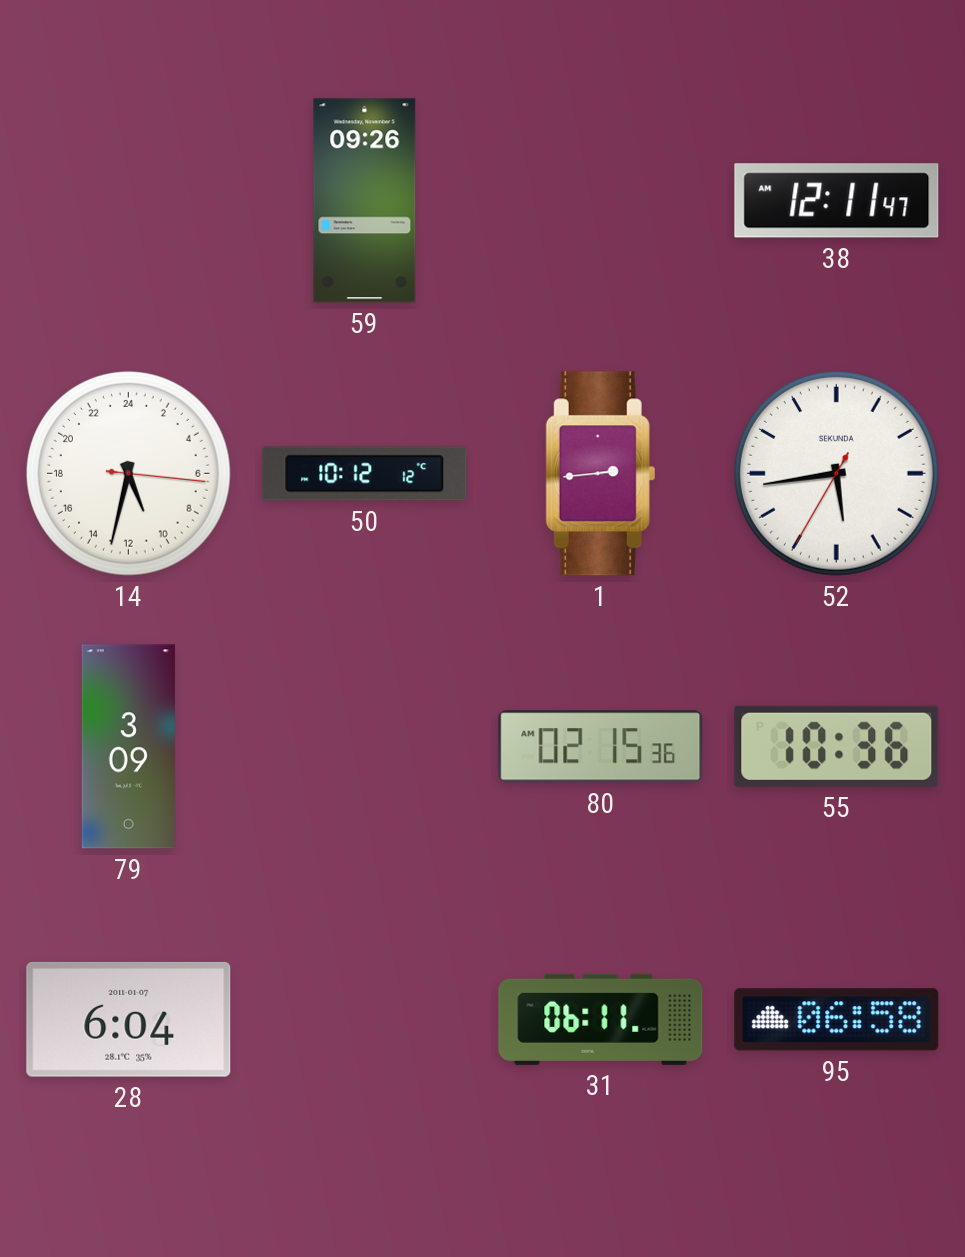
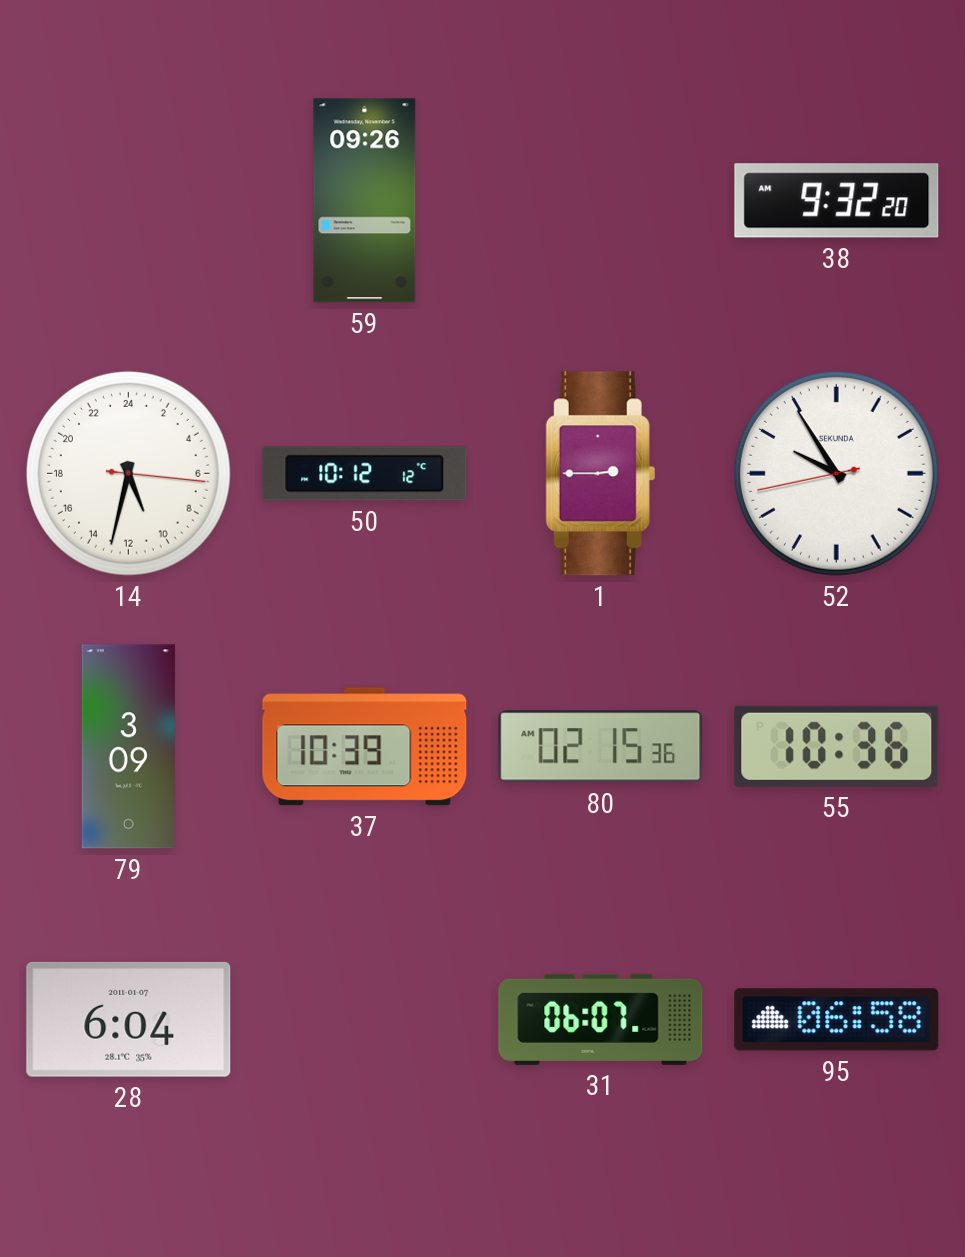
38: 12:11 -> 9:32
1: 2:44 -> 2:45
52: 5:43 -> 9:54
37: none -> 10:39
31: 06:11 -> 06:07
